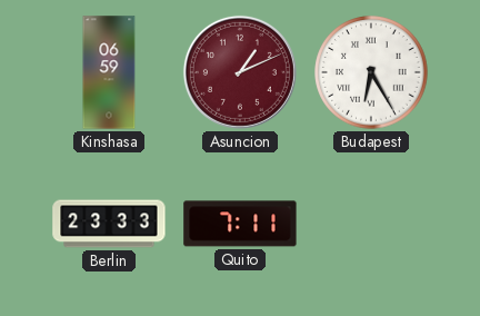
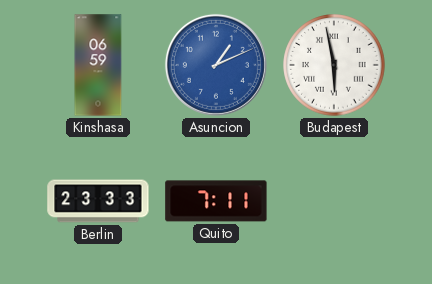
Asuncion dial: burgundy -> blue
Budapest: 6:25 -> 5:58
